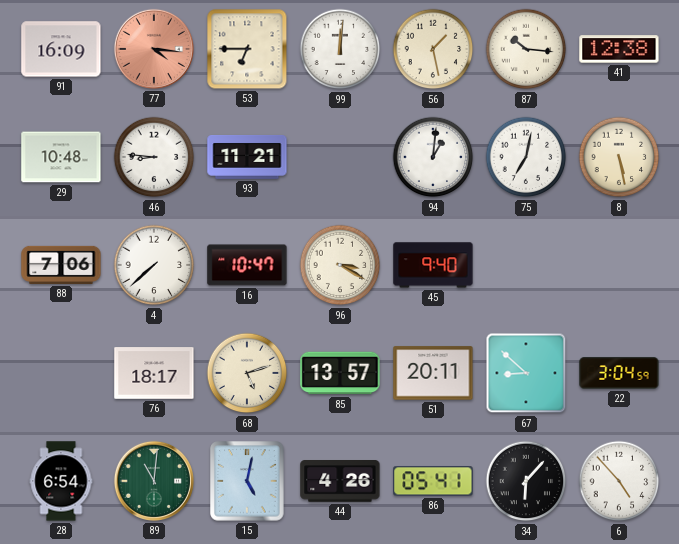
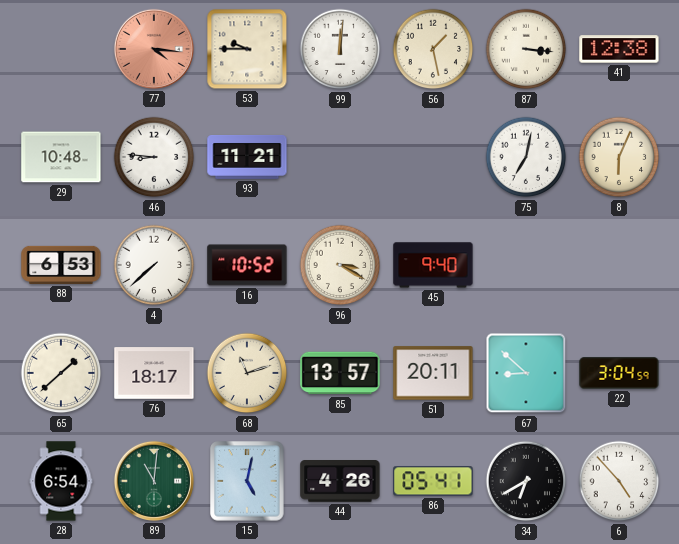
91: 16:09 -> none
53: 6:45 -> 9:45
87: 10:16 -> 3:16
94: 1:01 -> none
8: 5:28 -> 6:04
88: 7:06 -> 6:53
16: 10:47 -> 10:52
65: none -> 1:38
68: 5:12 -> 11:12
34: 6:07 -> 6:40
